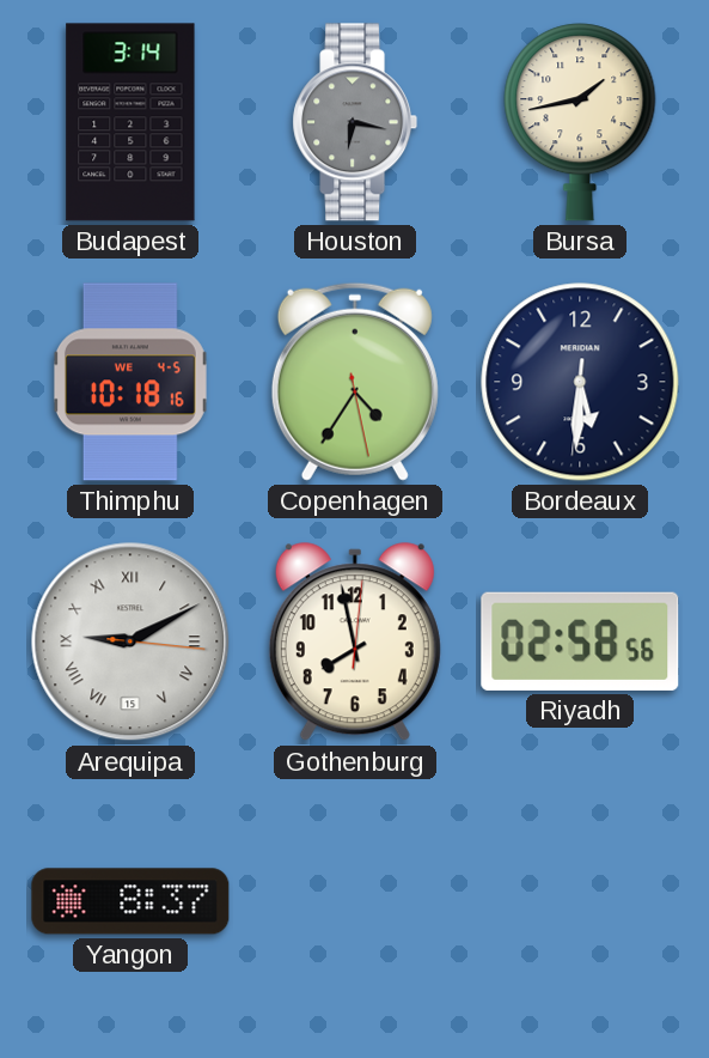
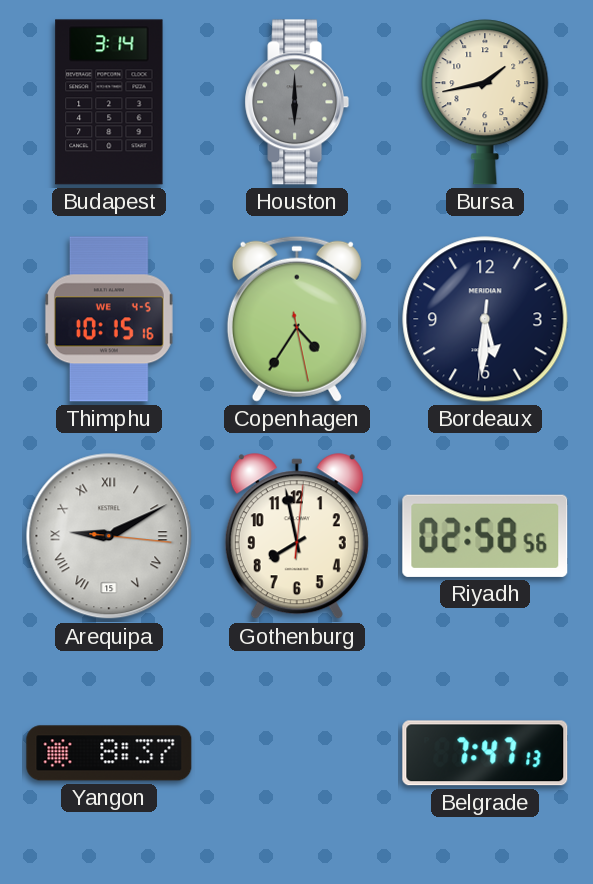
Houston: 6:17 -> 6:00
Thimphu: 10:18 -> 10:15
Belgrade: none -> 7:47
